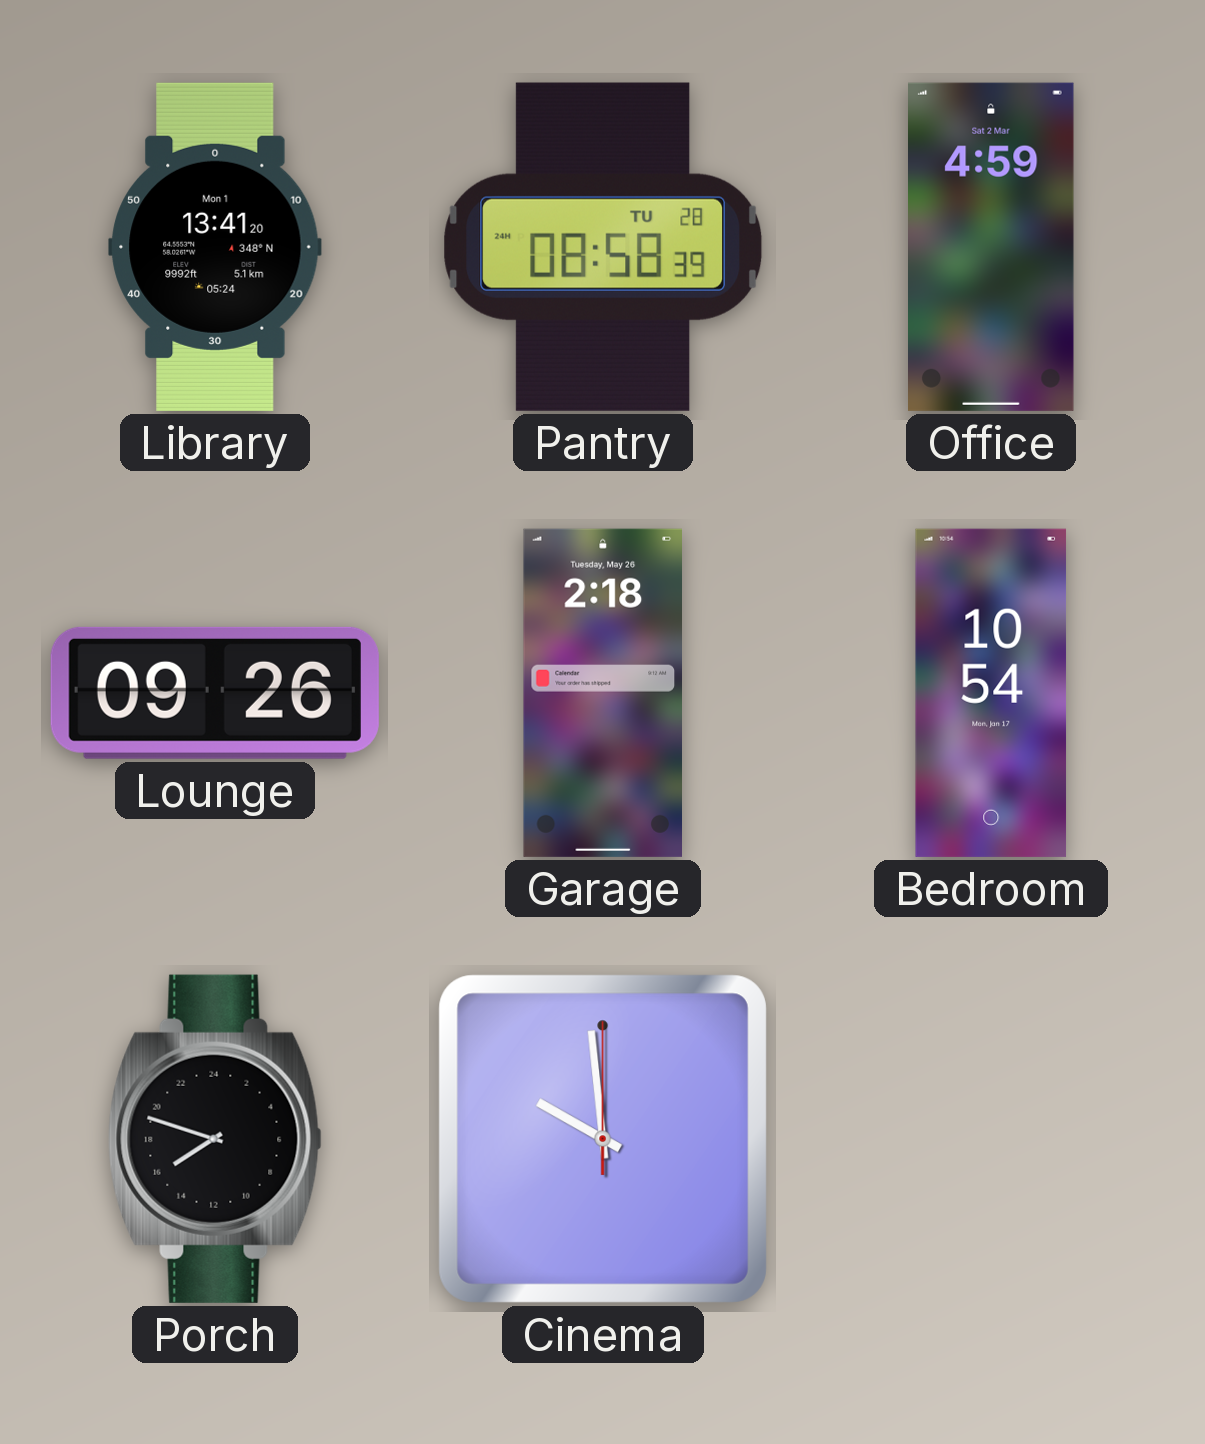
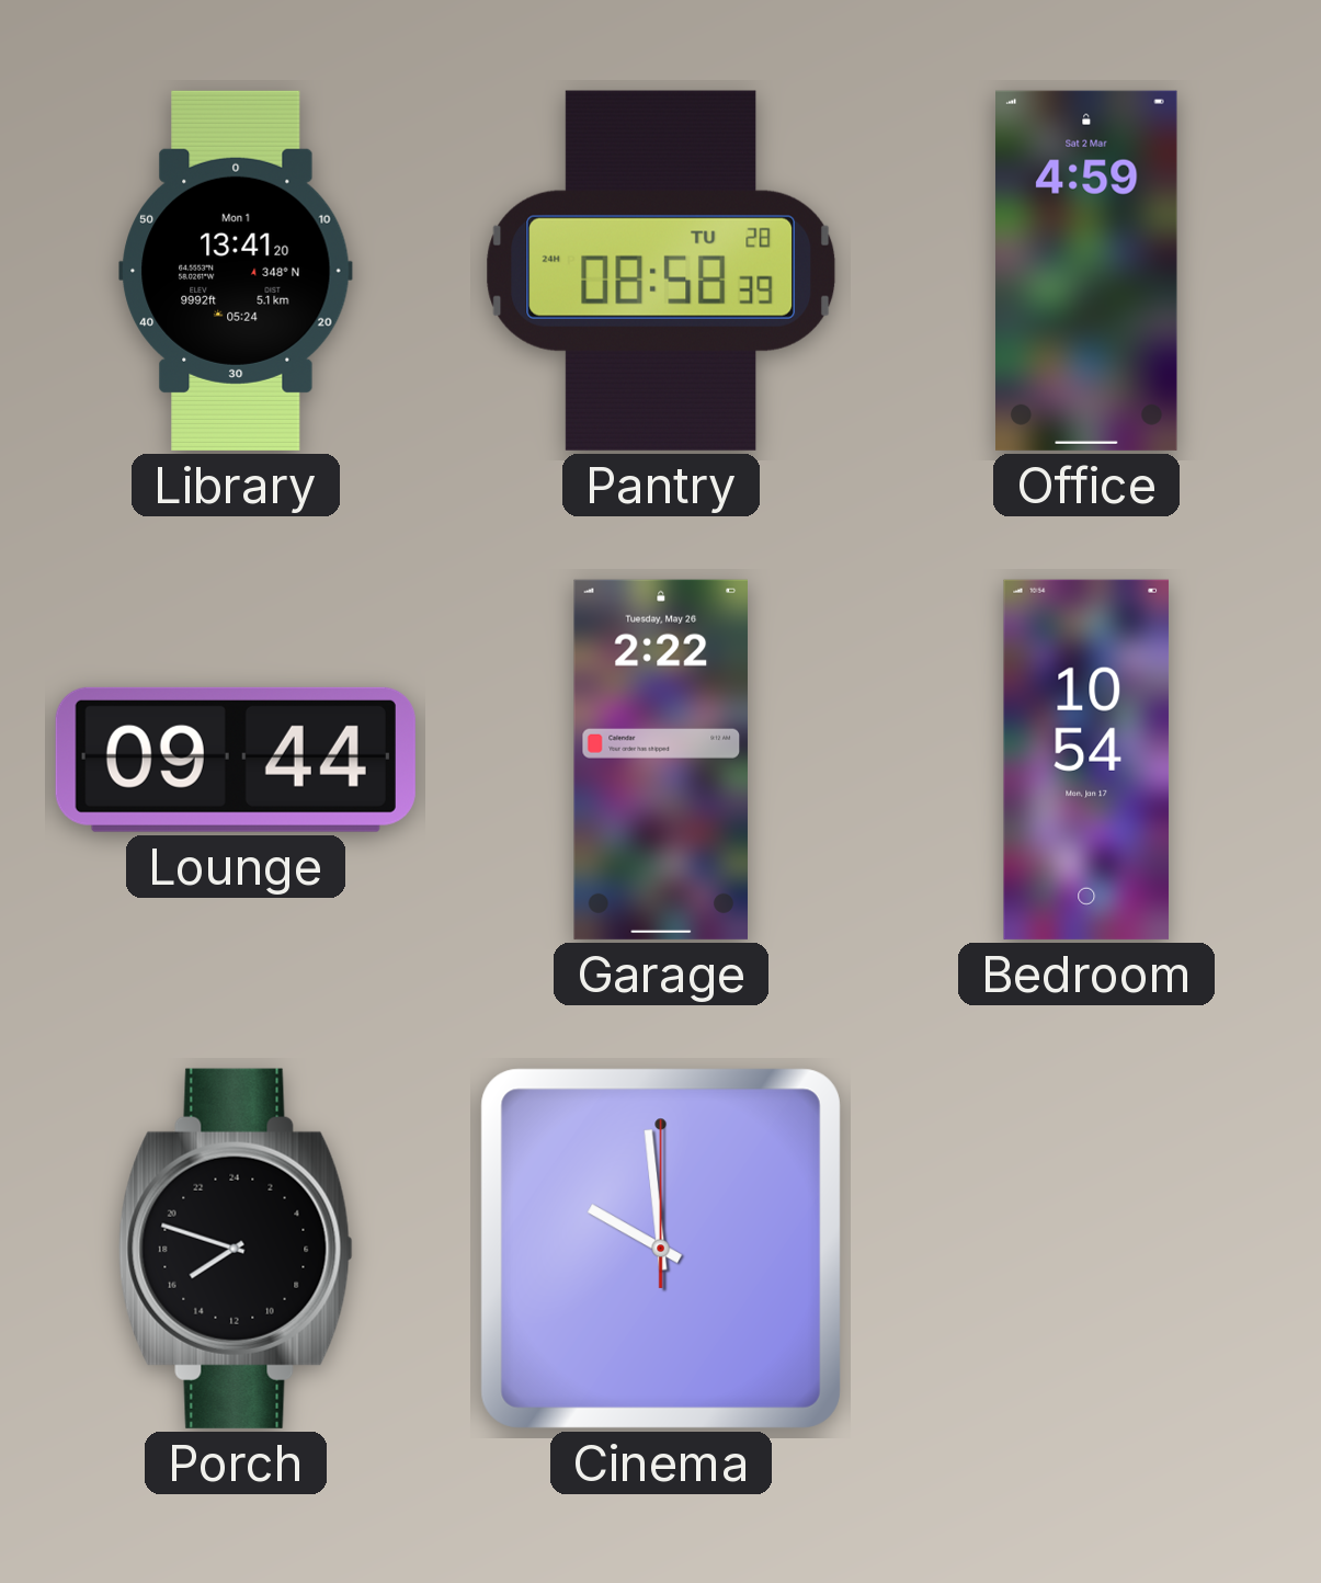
Lounge: 09:26 -> 09:44
Garage: 2:18 -> 2:22
